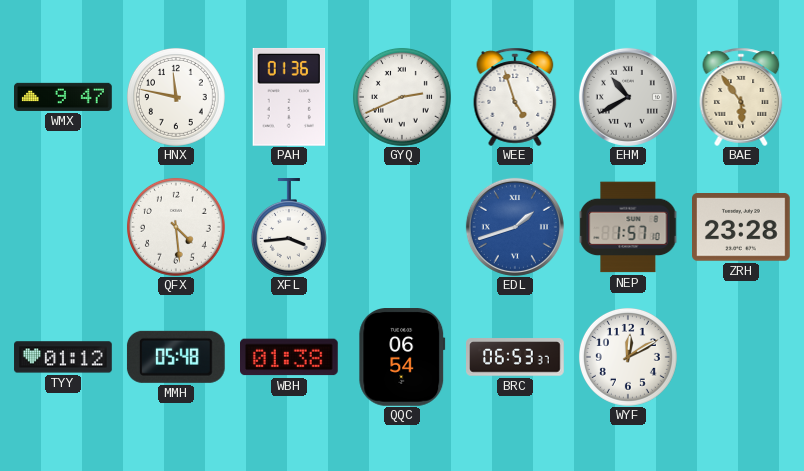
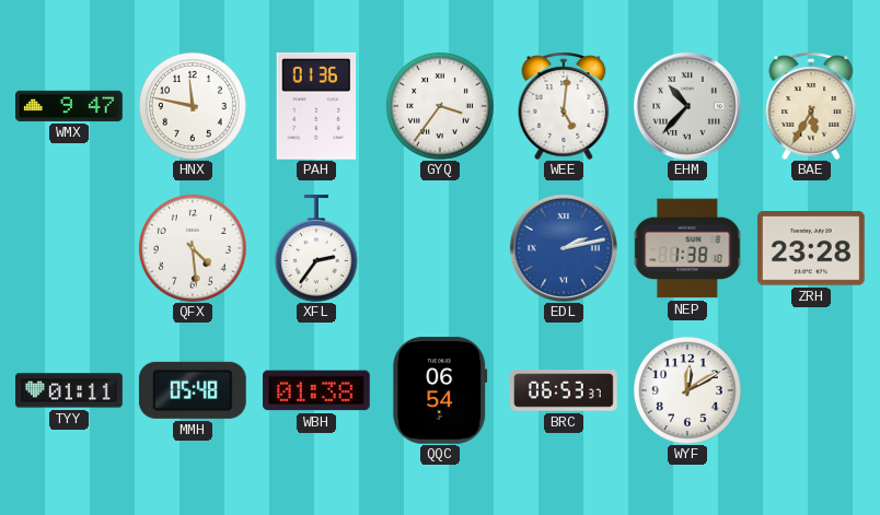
GYQ: 2:41 -> 3:36
WEE: 4:57 -> 5:01
EHM: 10:40 -> 10:37
BAE: 5:54 -> 5:35
XFL: 3:44 -> 2:36
EDL: 1:42 -> 2:13
NEP: 1:57 -> 1:38
TYY: 01:12 -> 01:11
